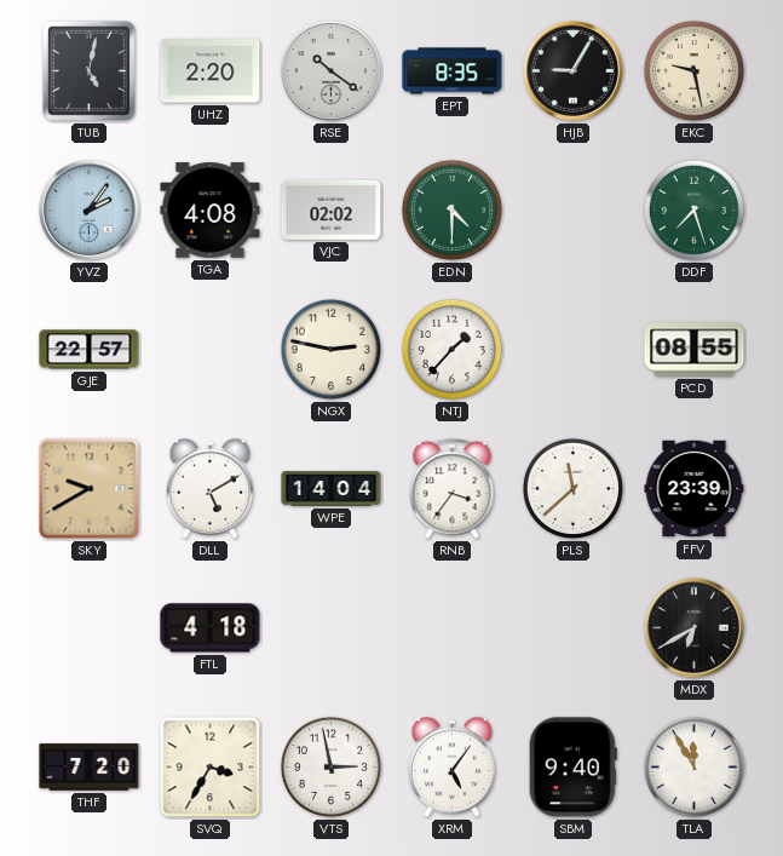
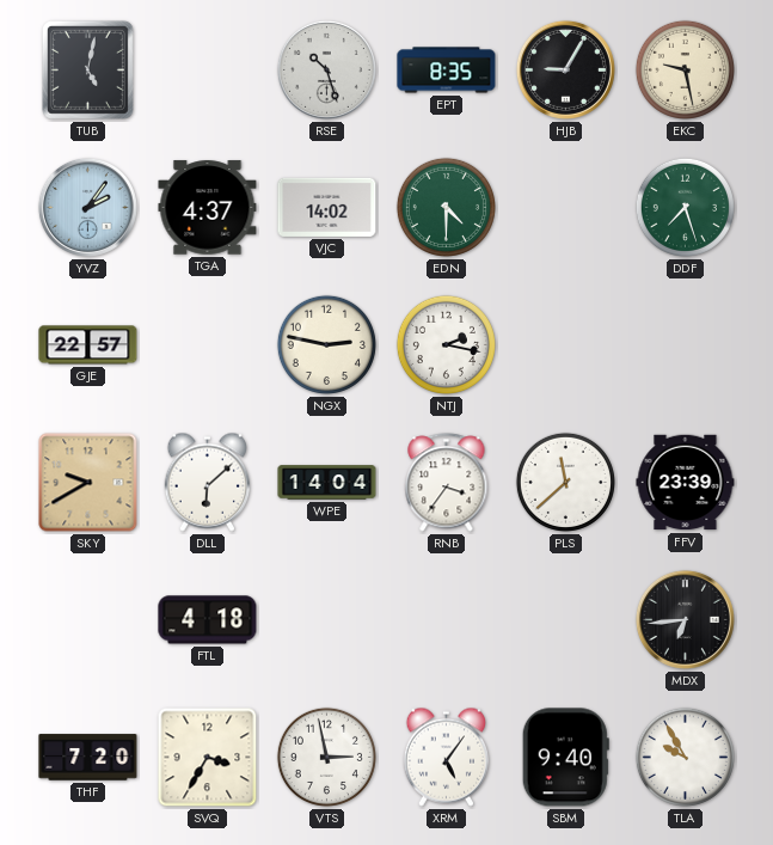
UHZ: 2:20 -> none
RSE: 10:21 -> 10:27
TGA: 4:08 -> 4:37
VJC: 02:02 -> 14:02
NTJ: 1:37 -> 2:17
PCD: 08:55 -> none
DLL: 5:10 -> 6:08
MDX: 6:40 -> 6:44
TLA: 11:55 -> 9:55
